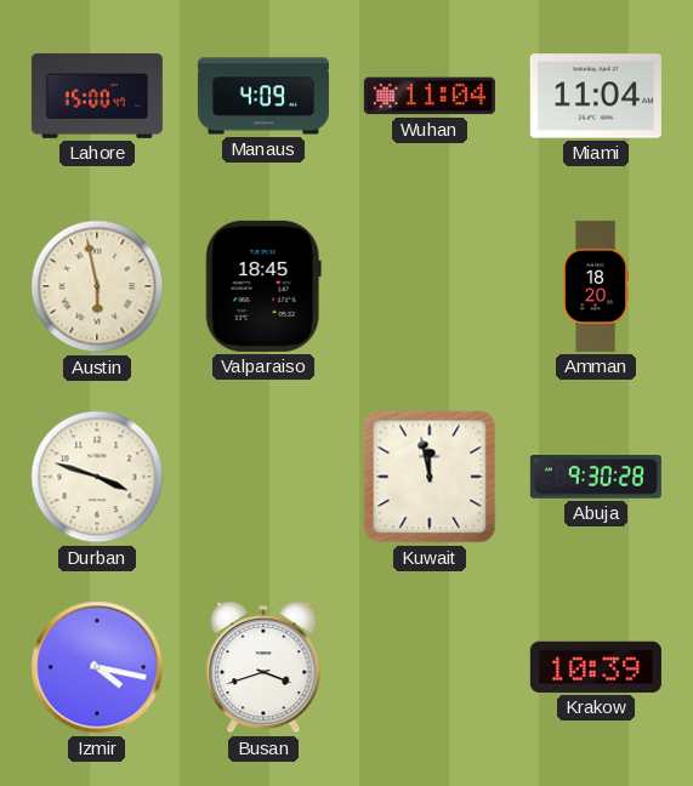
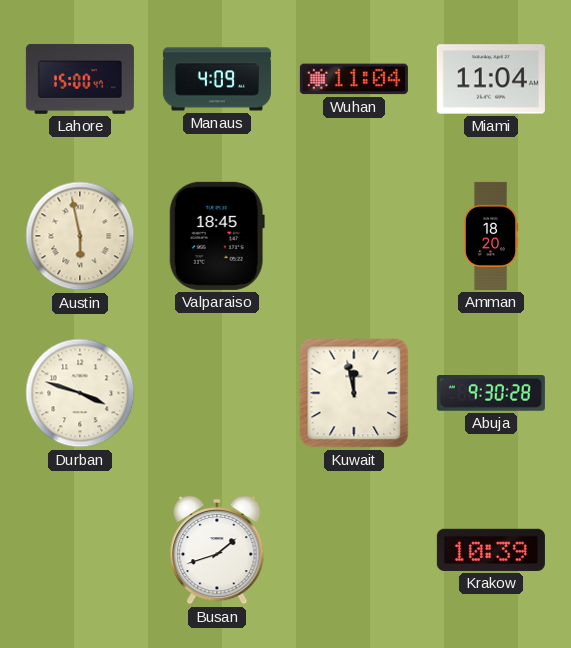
Izmir: 4:17 -> none
Busan: 3:42 -> 1:42
